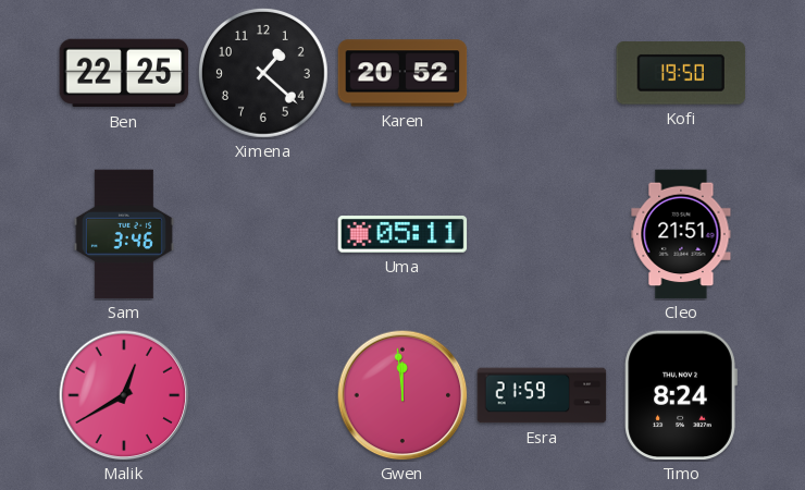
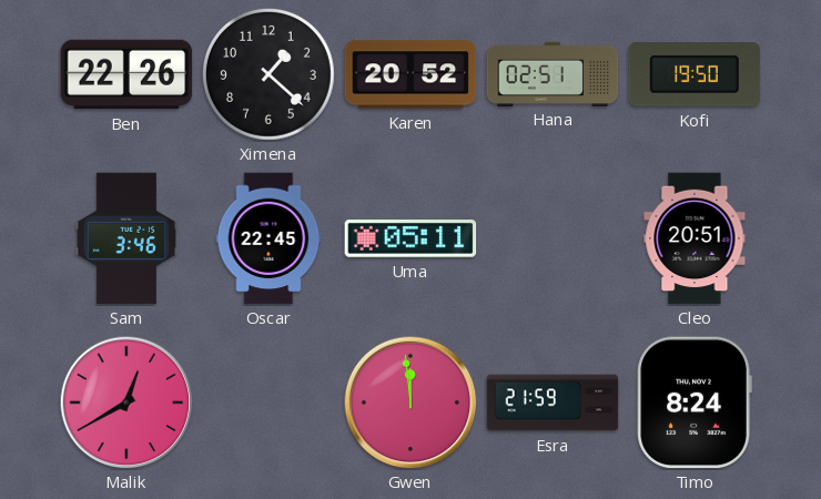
Ben: 22:25 -> 22:26
Hana: none -> 02:51
Oscar: none -> 22:45
Cleo: 21:51 -> 20:51
